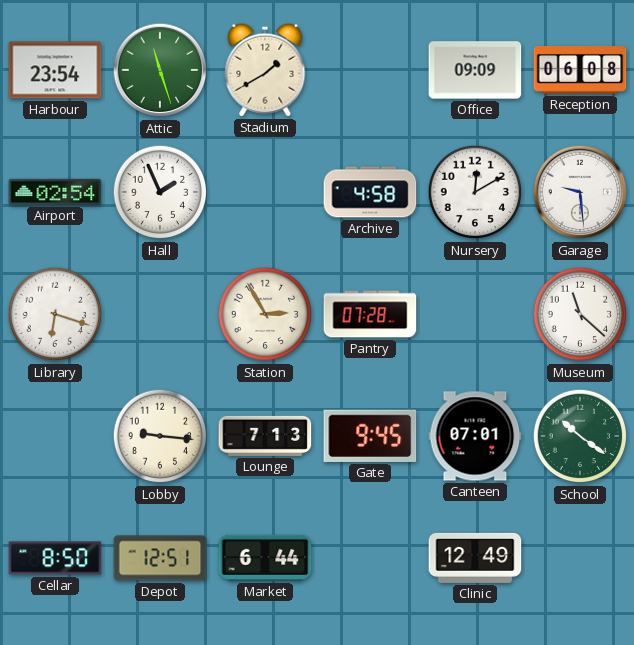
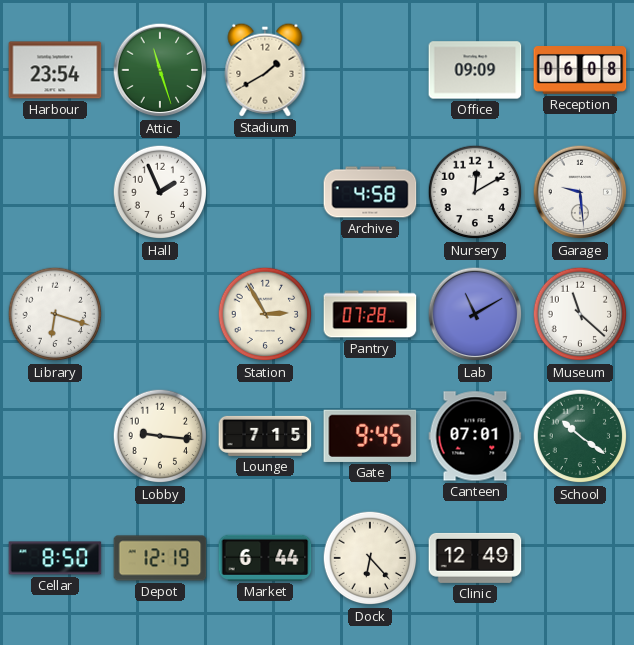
Airport: 02:54 -> none
Lab: none -> 11:10
Lounge: 7:13 -> 7:15
Depot: 12:51 -> 12:19
Dock: none -> 6:23
